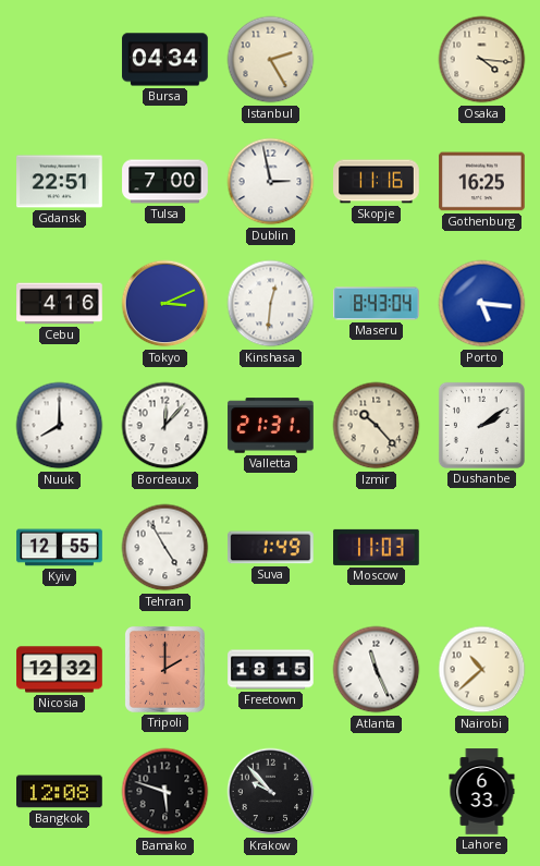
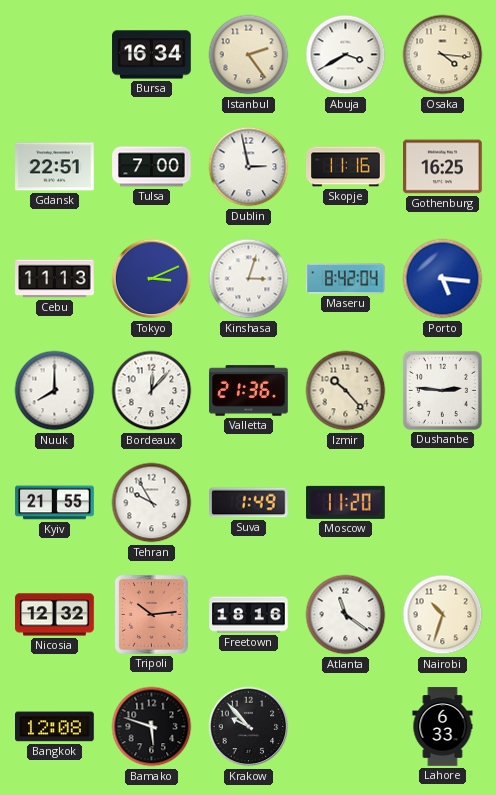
Bursa: 04:34 -> 16:34
Istanbul: 2:25 -> 2:24
Abuja: none -> 3:40
Cebu: 4:16 -> 11:13
Kinshasa: 12:31 -> 3:03
Maseru: 8:43 -> 8:42
Valletta: 21:31 -> 21:36
Dushanbe: 2:09 -> 2:46
Kyiv: 12:55 -> 21:55
Tehran: 4:55 -> 9:55
Moscow: 11:03 -> 11:20
Tripoli: 2:00 -> 10:14
Freetown: 18:15 -> 18:16
Atlanta: 11:26 -> 11:21
Nairobi: 10:38 -> 10:33
